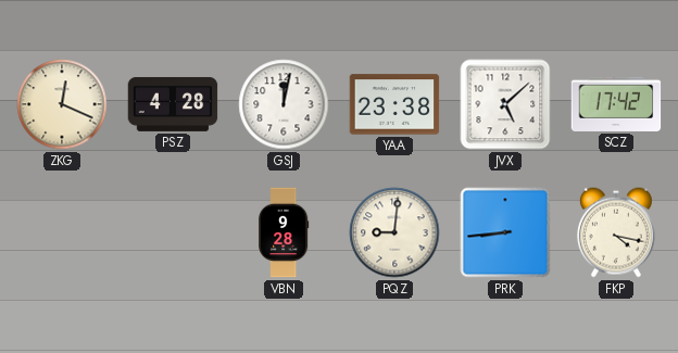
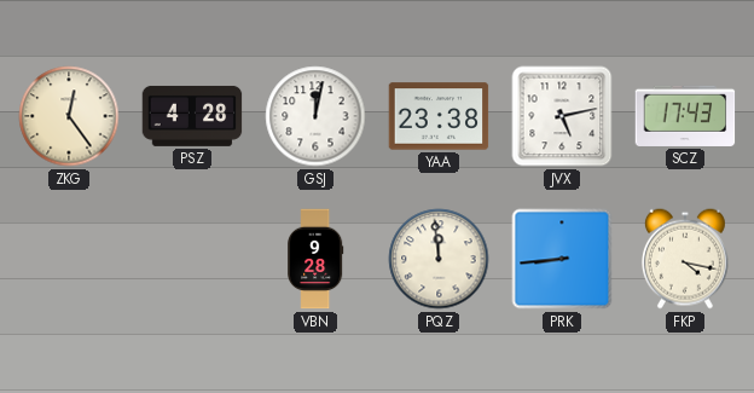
ZKG: 12:19 -> 12:24
JVX: 5:08 -> 5:13
SCZ: 17:42 -> 17:43
PQZ: 9:01 -> 11:59
